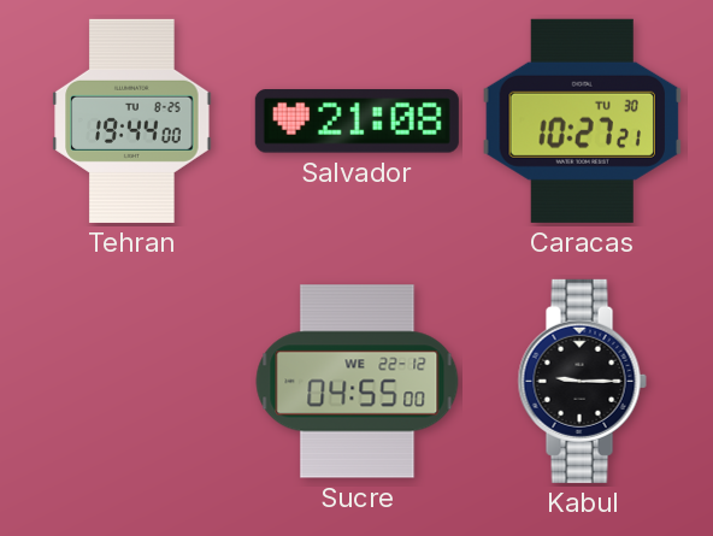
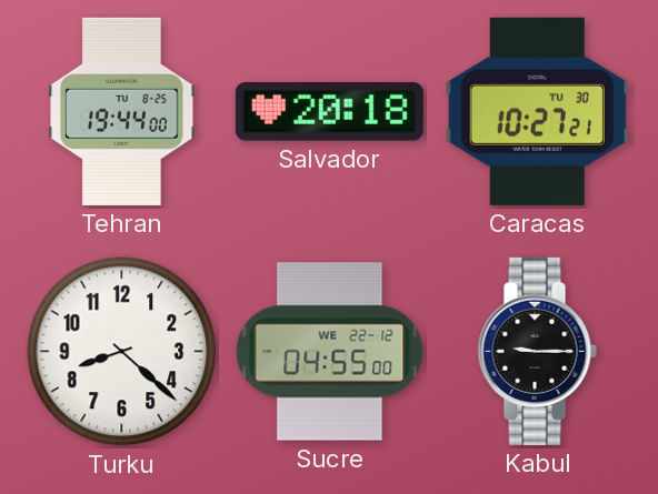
Salvador: 21:08 -> 20:18
Turku: none -> 8:22
